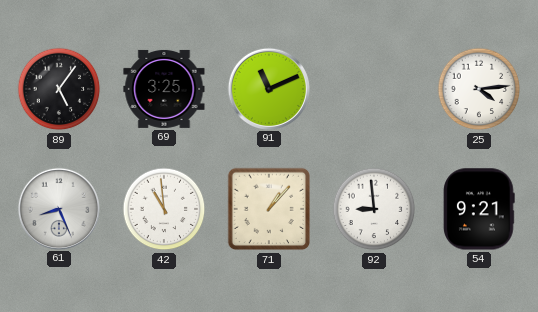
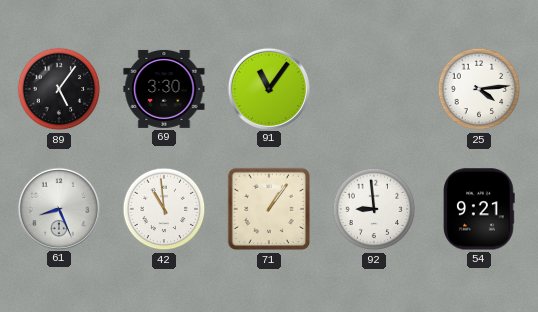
69: 3:25 -> 3:30
91: 11:11 -> 11:06
71: 1:07 -> 1:06
